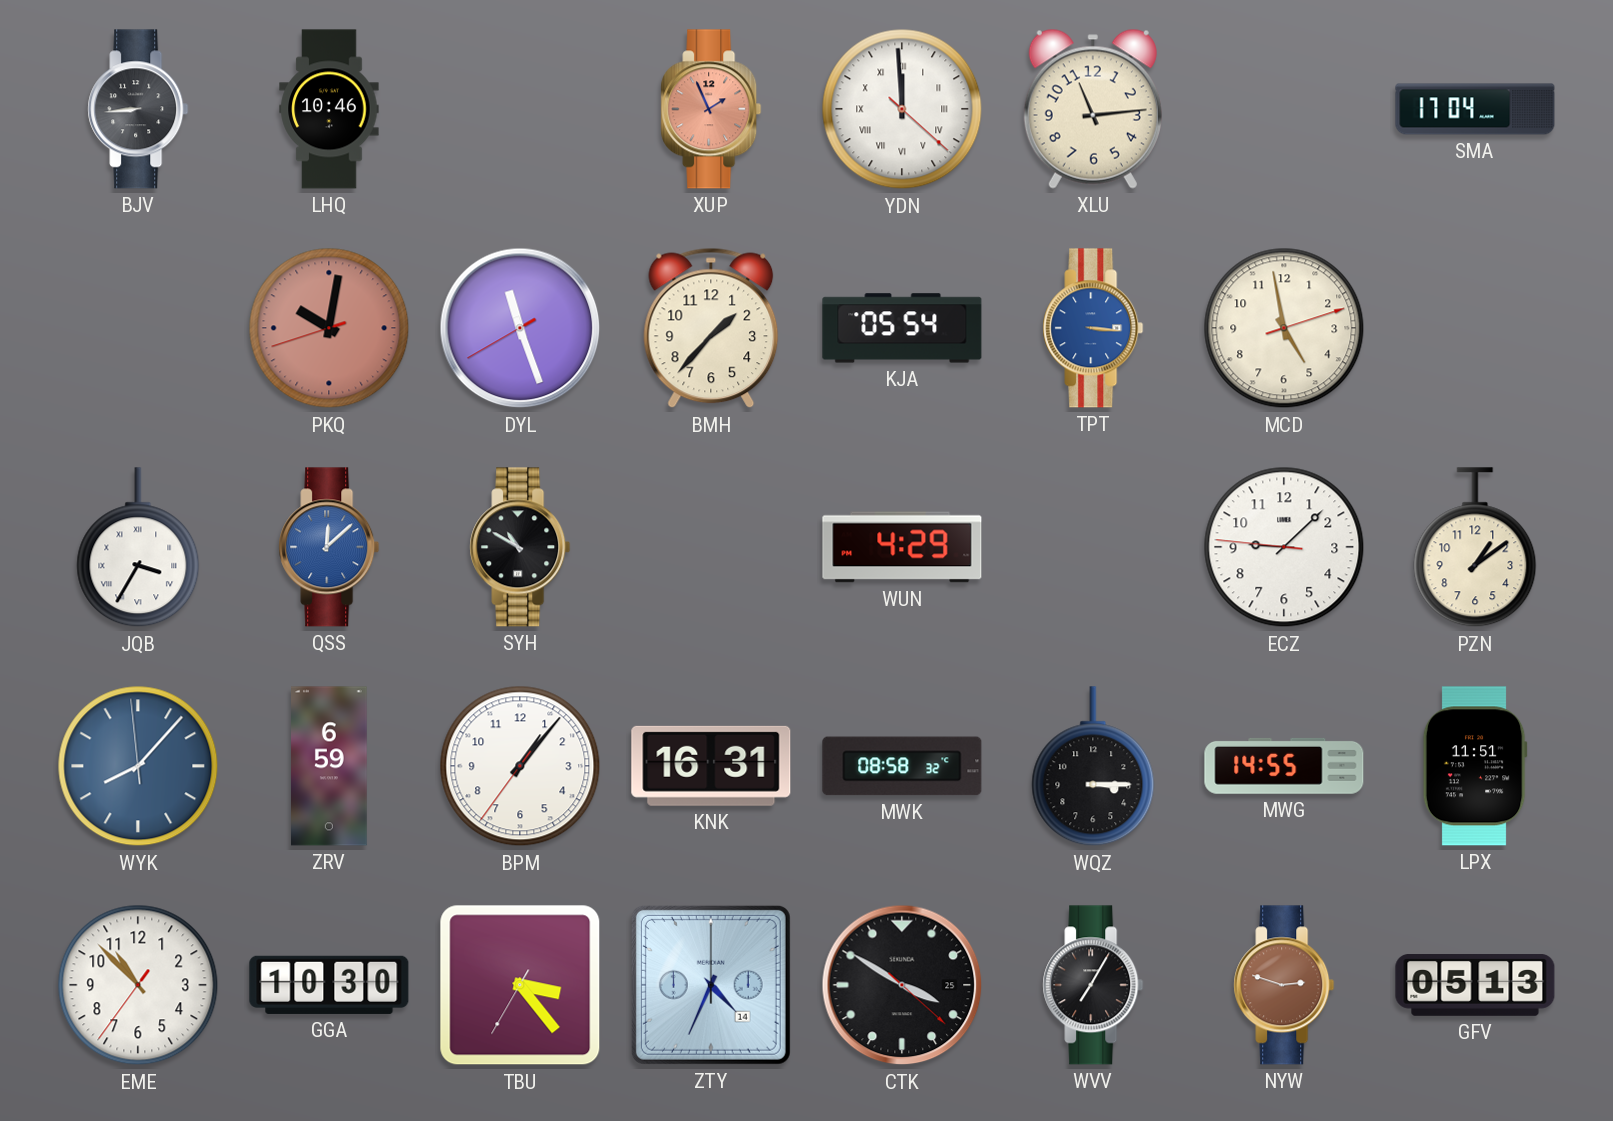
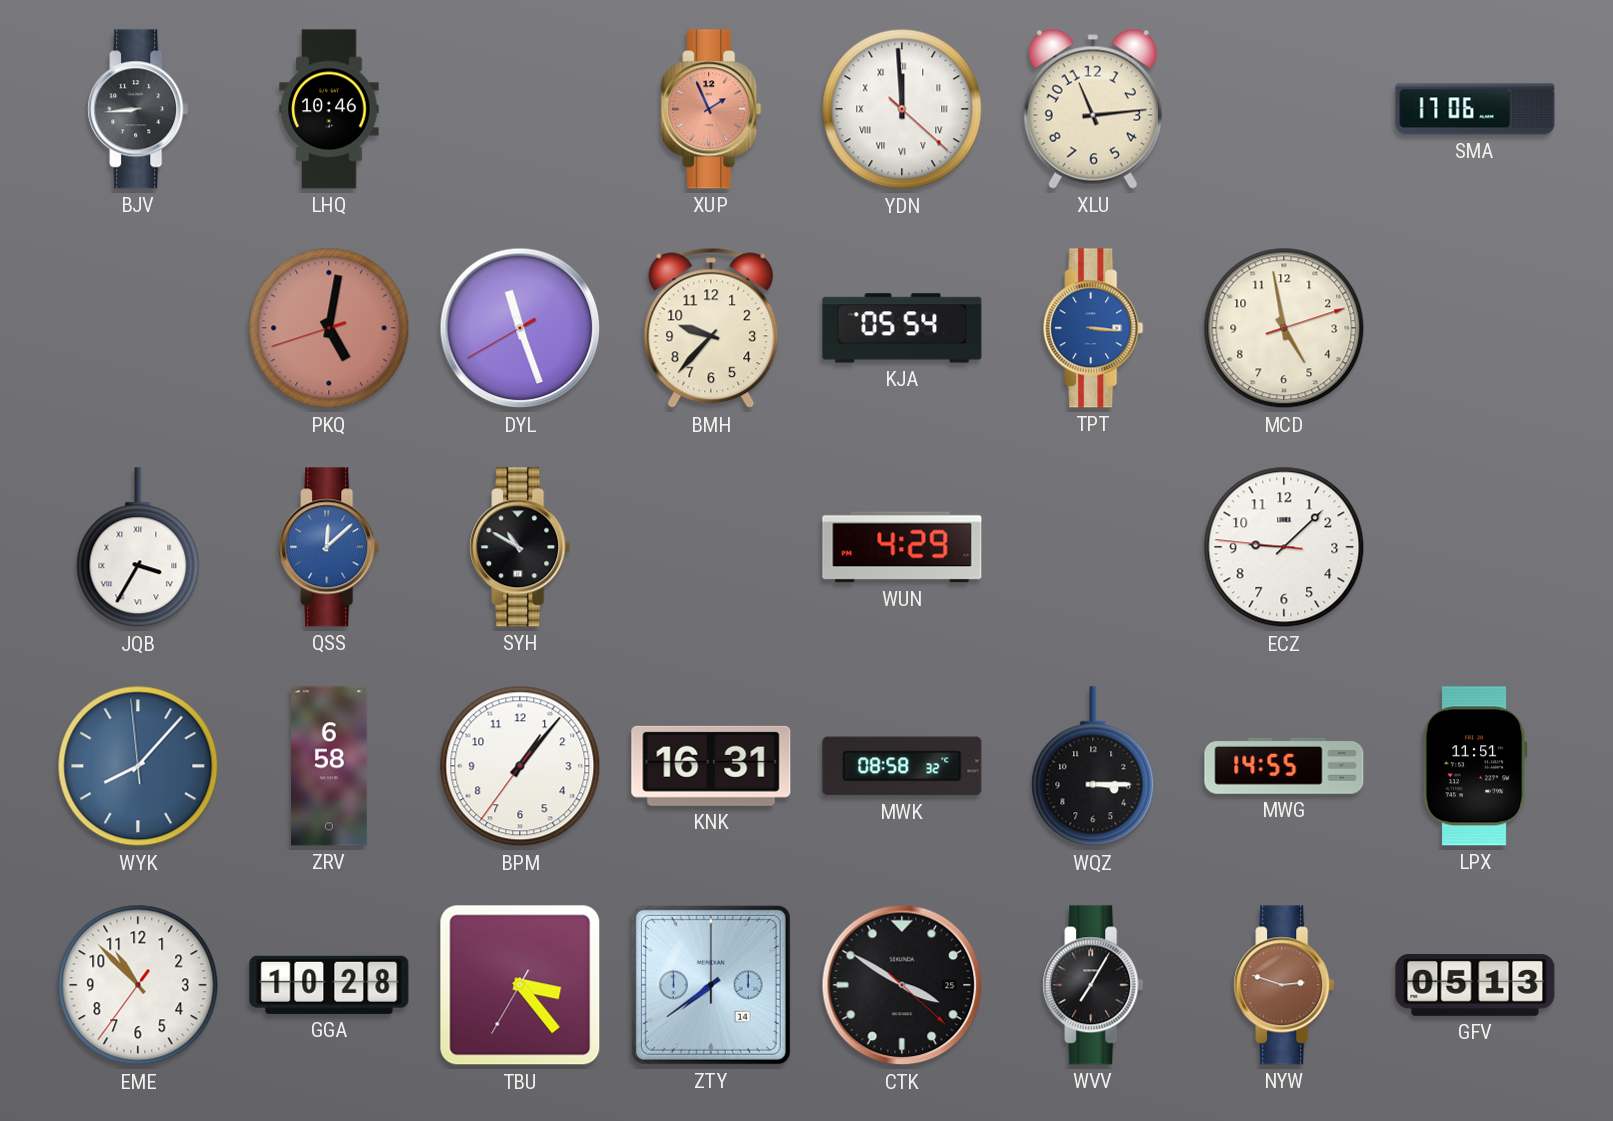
SMA: 17:04 -> 17:06
PKQ: 10:01 -> 5:01
BMH: 1:37 -> 9:37
PZN: 1:09 -> none
ZRV: 6:59 -> 6:58
GGA: 10:30 -> 10:28
ZTY: 4:34 -> 7:39
